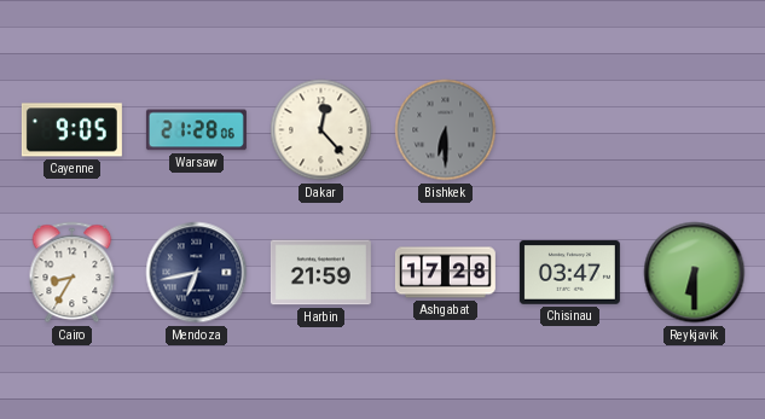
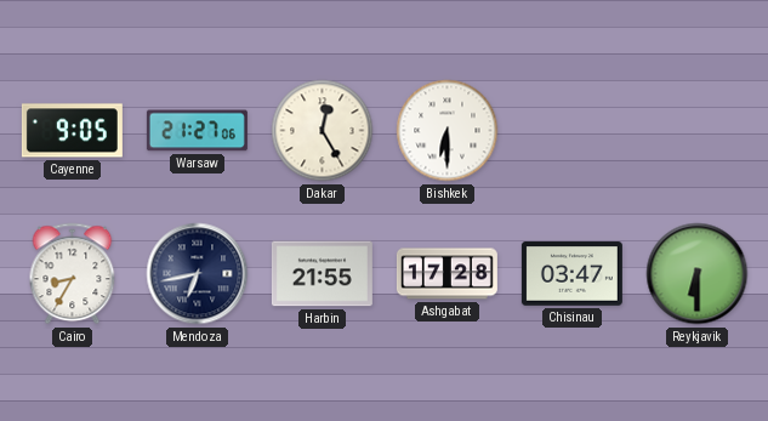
Warsaw: 21:28 -> 21:27
Dakar: 12:23 -> 12:25
Bishkek dial: grey -> white
Harbin: 21:59 -> 21:55
